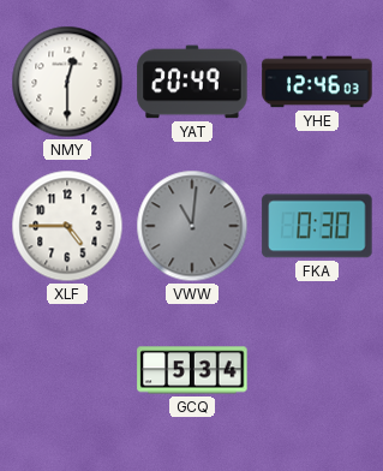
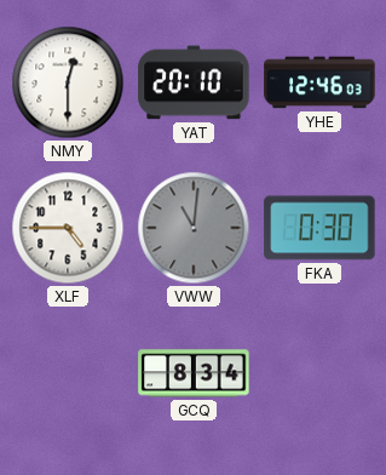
YAT: 20:49 -> 20:10
GCQ: 5:34 -> 8:34
